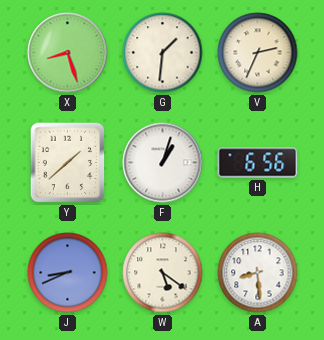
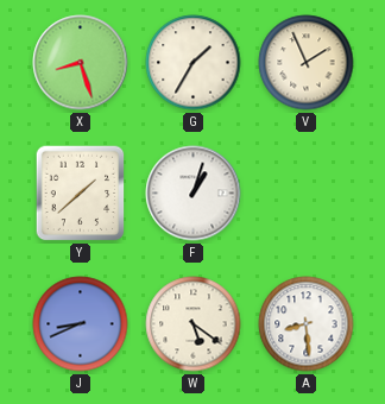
G: 1:31 -> 1:35
V: 2:34 -> 1:56
H: 6:56 -> none
